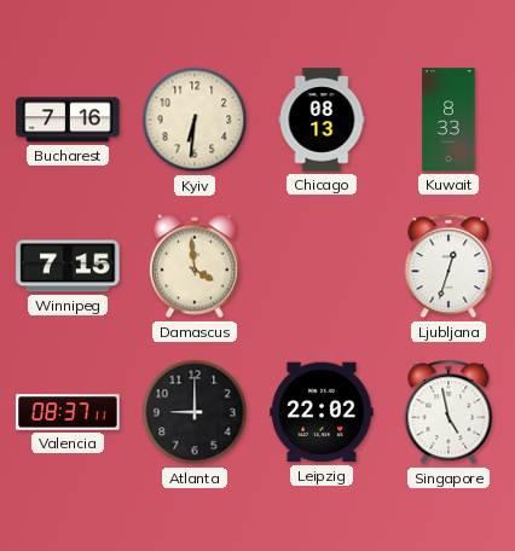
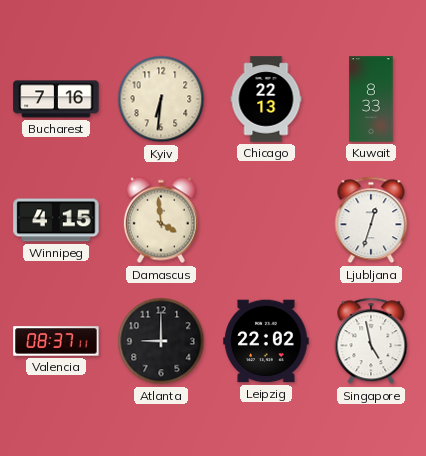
Chicago: 08:13 -> 22:13
Winnipeg: 7:15 -> 4:15
